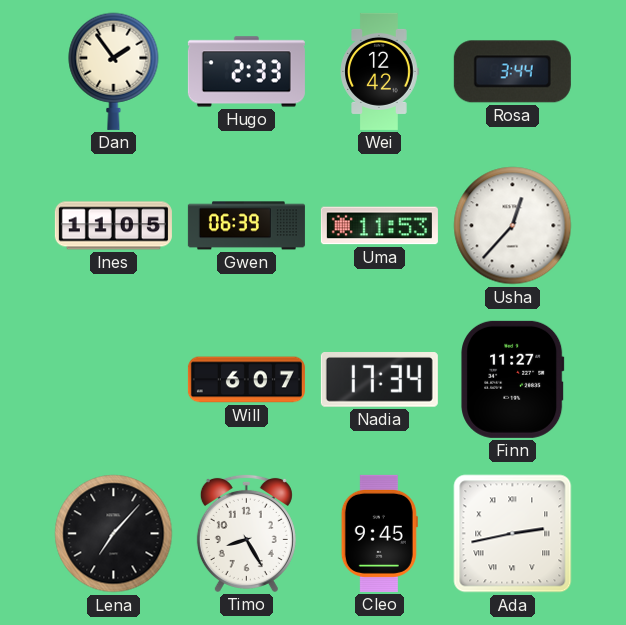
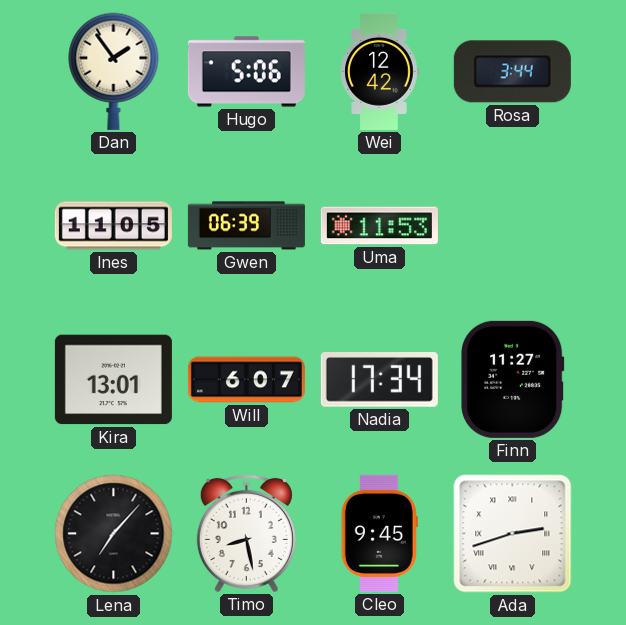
Hugo: 2:33 -> 5:06
Usha: 12:37 -> none
Kira: none -> 13:01
Timo: 8:25 -> 8:28
Ada: 2:43 -> 2:42
